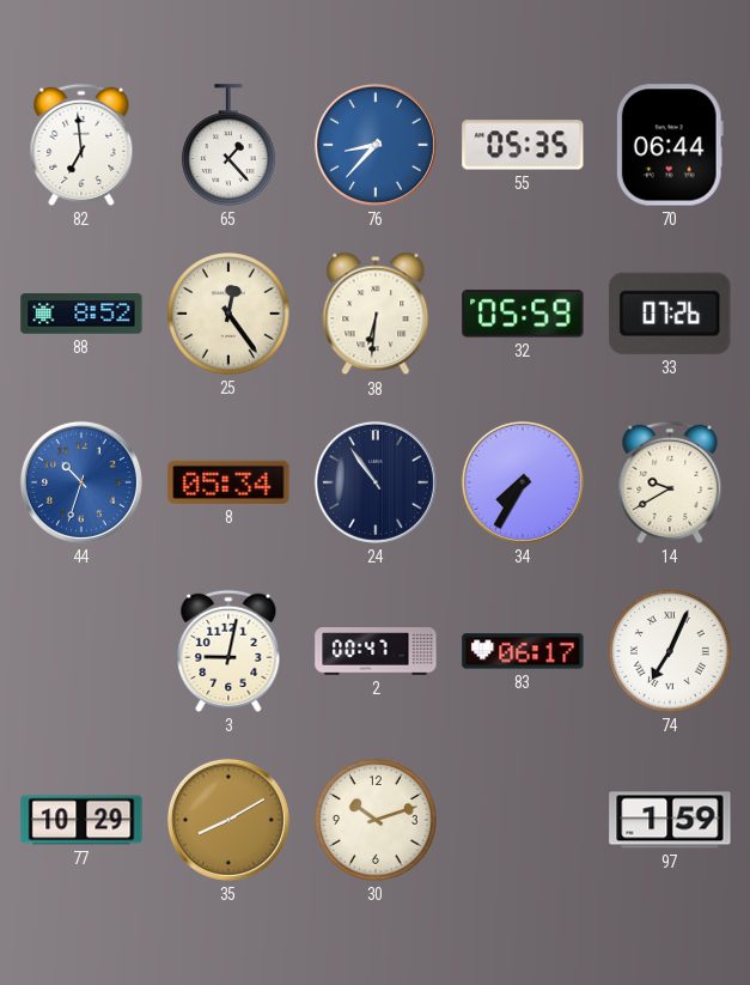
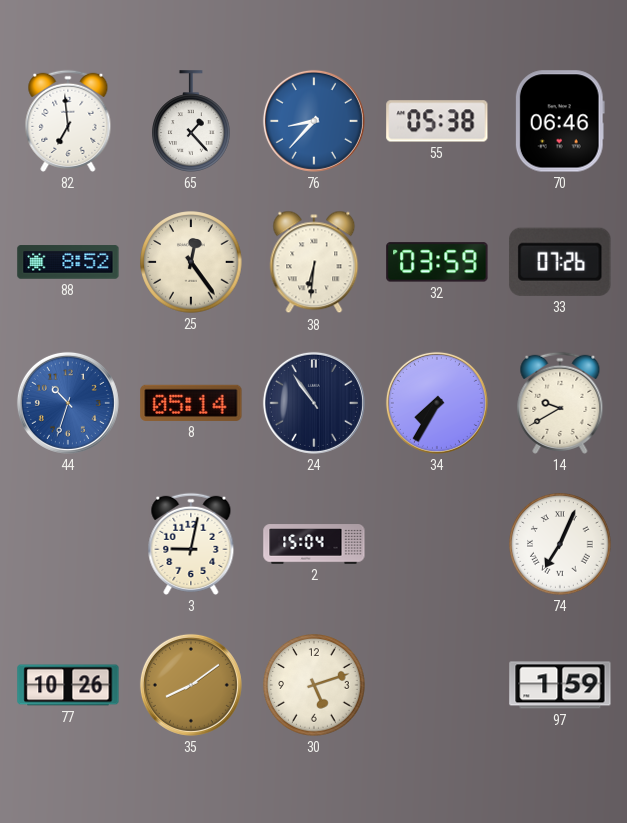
55: 05:35 -> 05:38
70: 06:44 -> 06:46
32: 05:59 -> 03:59
8: 05:34 -> 05:14
2: 00:47 -> 15:04
83: 06:17 -> none
77: 10:29 -> 10:26
35: 8:10 -> 8:09
30: 10:12 -> 5:12
